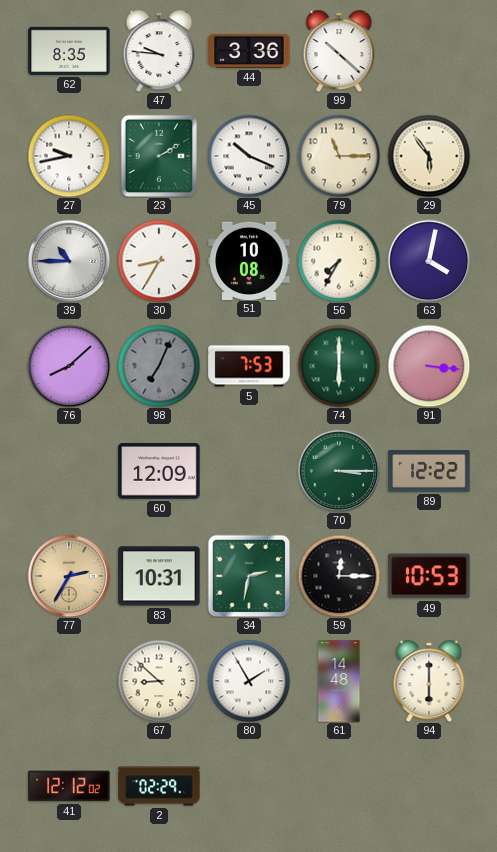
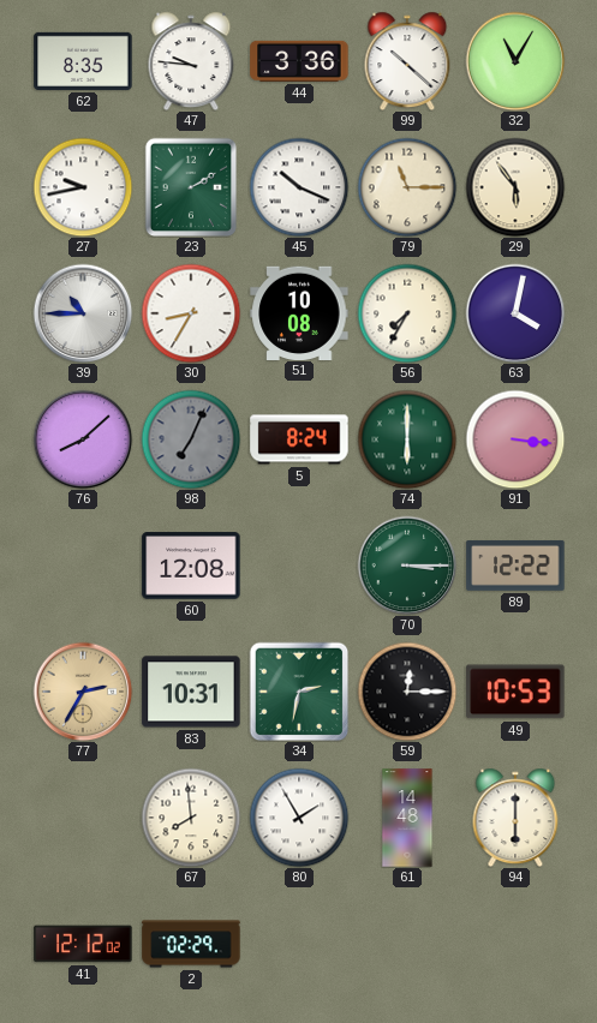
32: none -> 11:05
5: 7:53 -> 8:24
60: 12:09 -> 12:08
67: 8:52 -> 7:59
